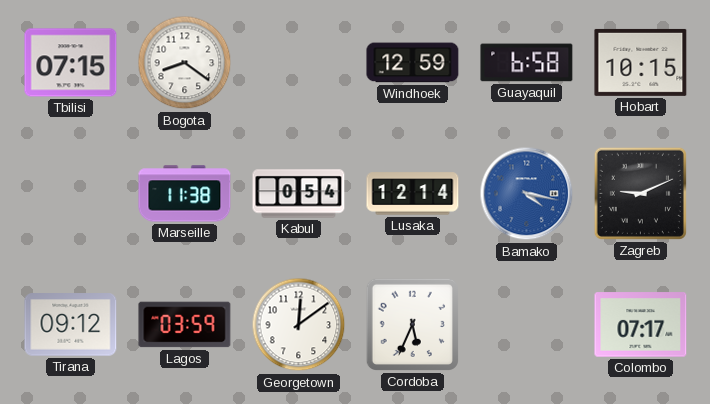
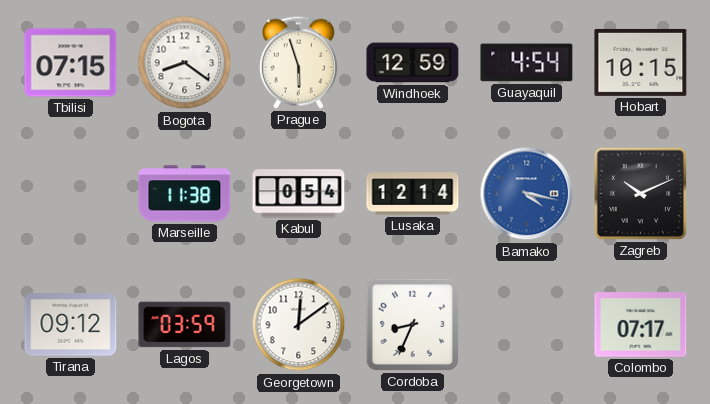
Prague: none -> 5:57
Guayaquil: 6:58 -> 4:54
Zagreb: 9:11 -> 10:11
Cordoba: 5:34 -> 8:34
